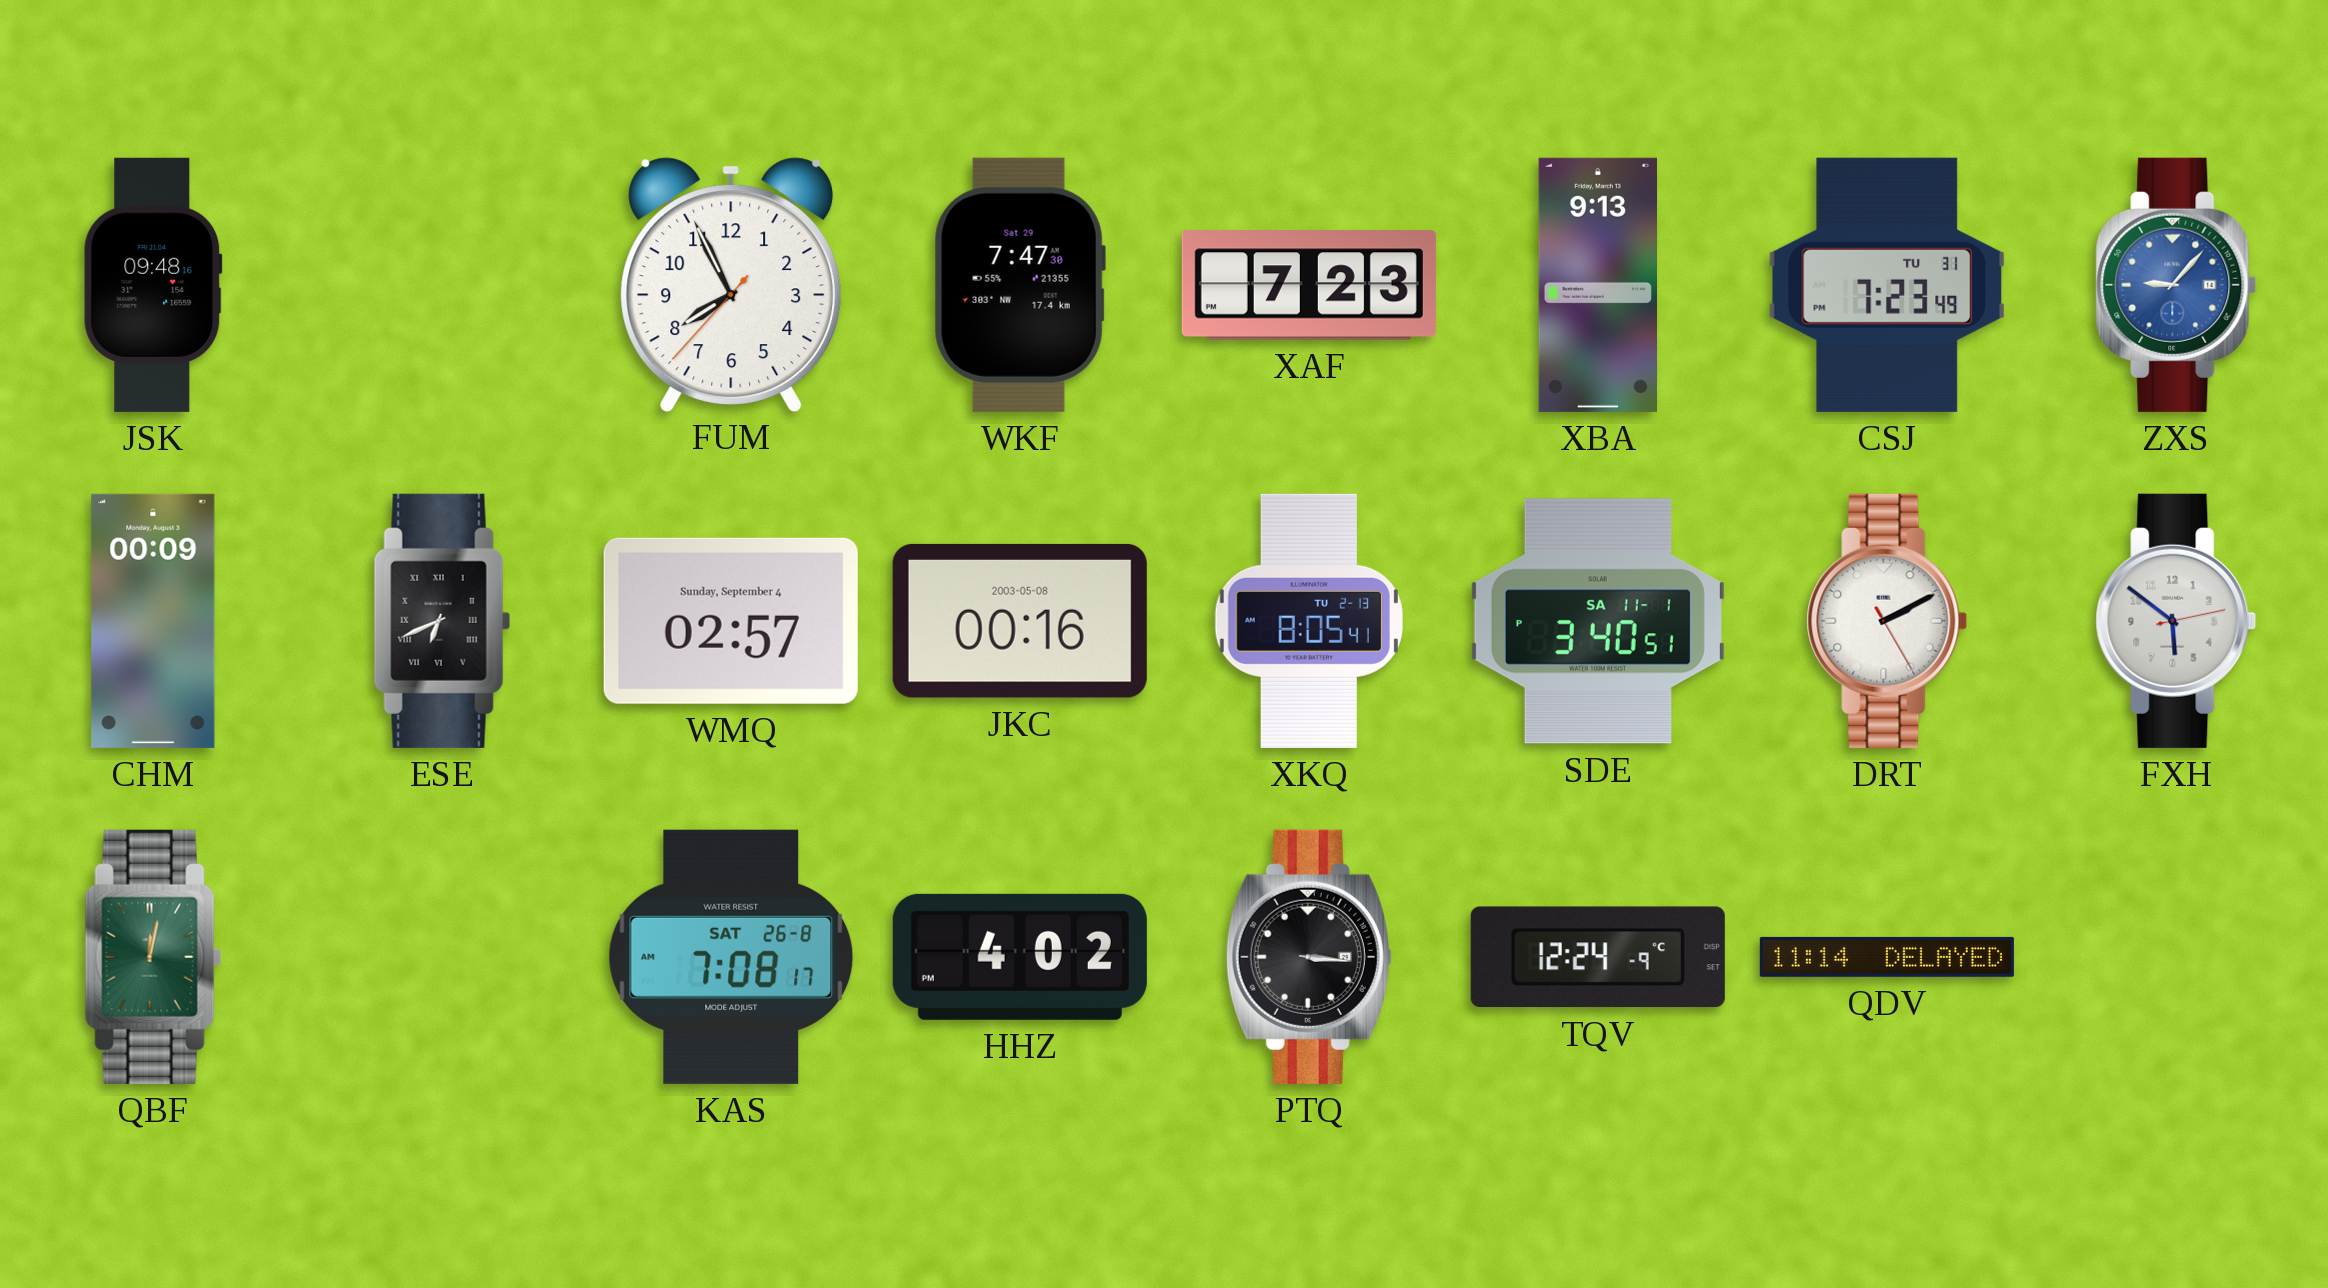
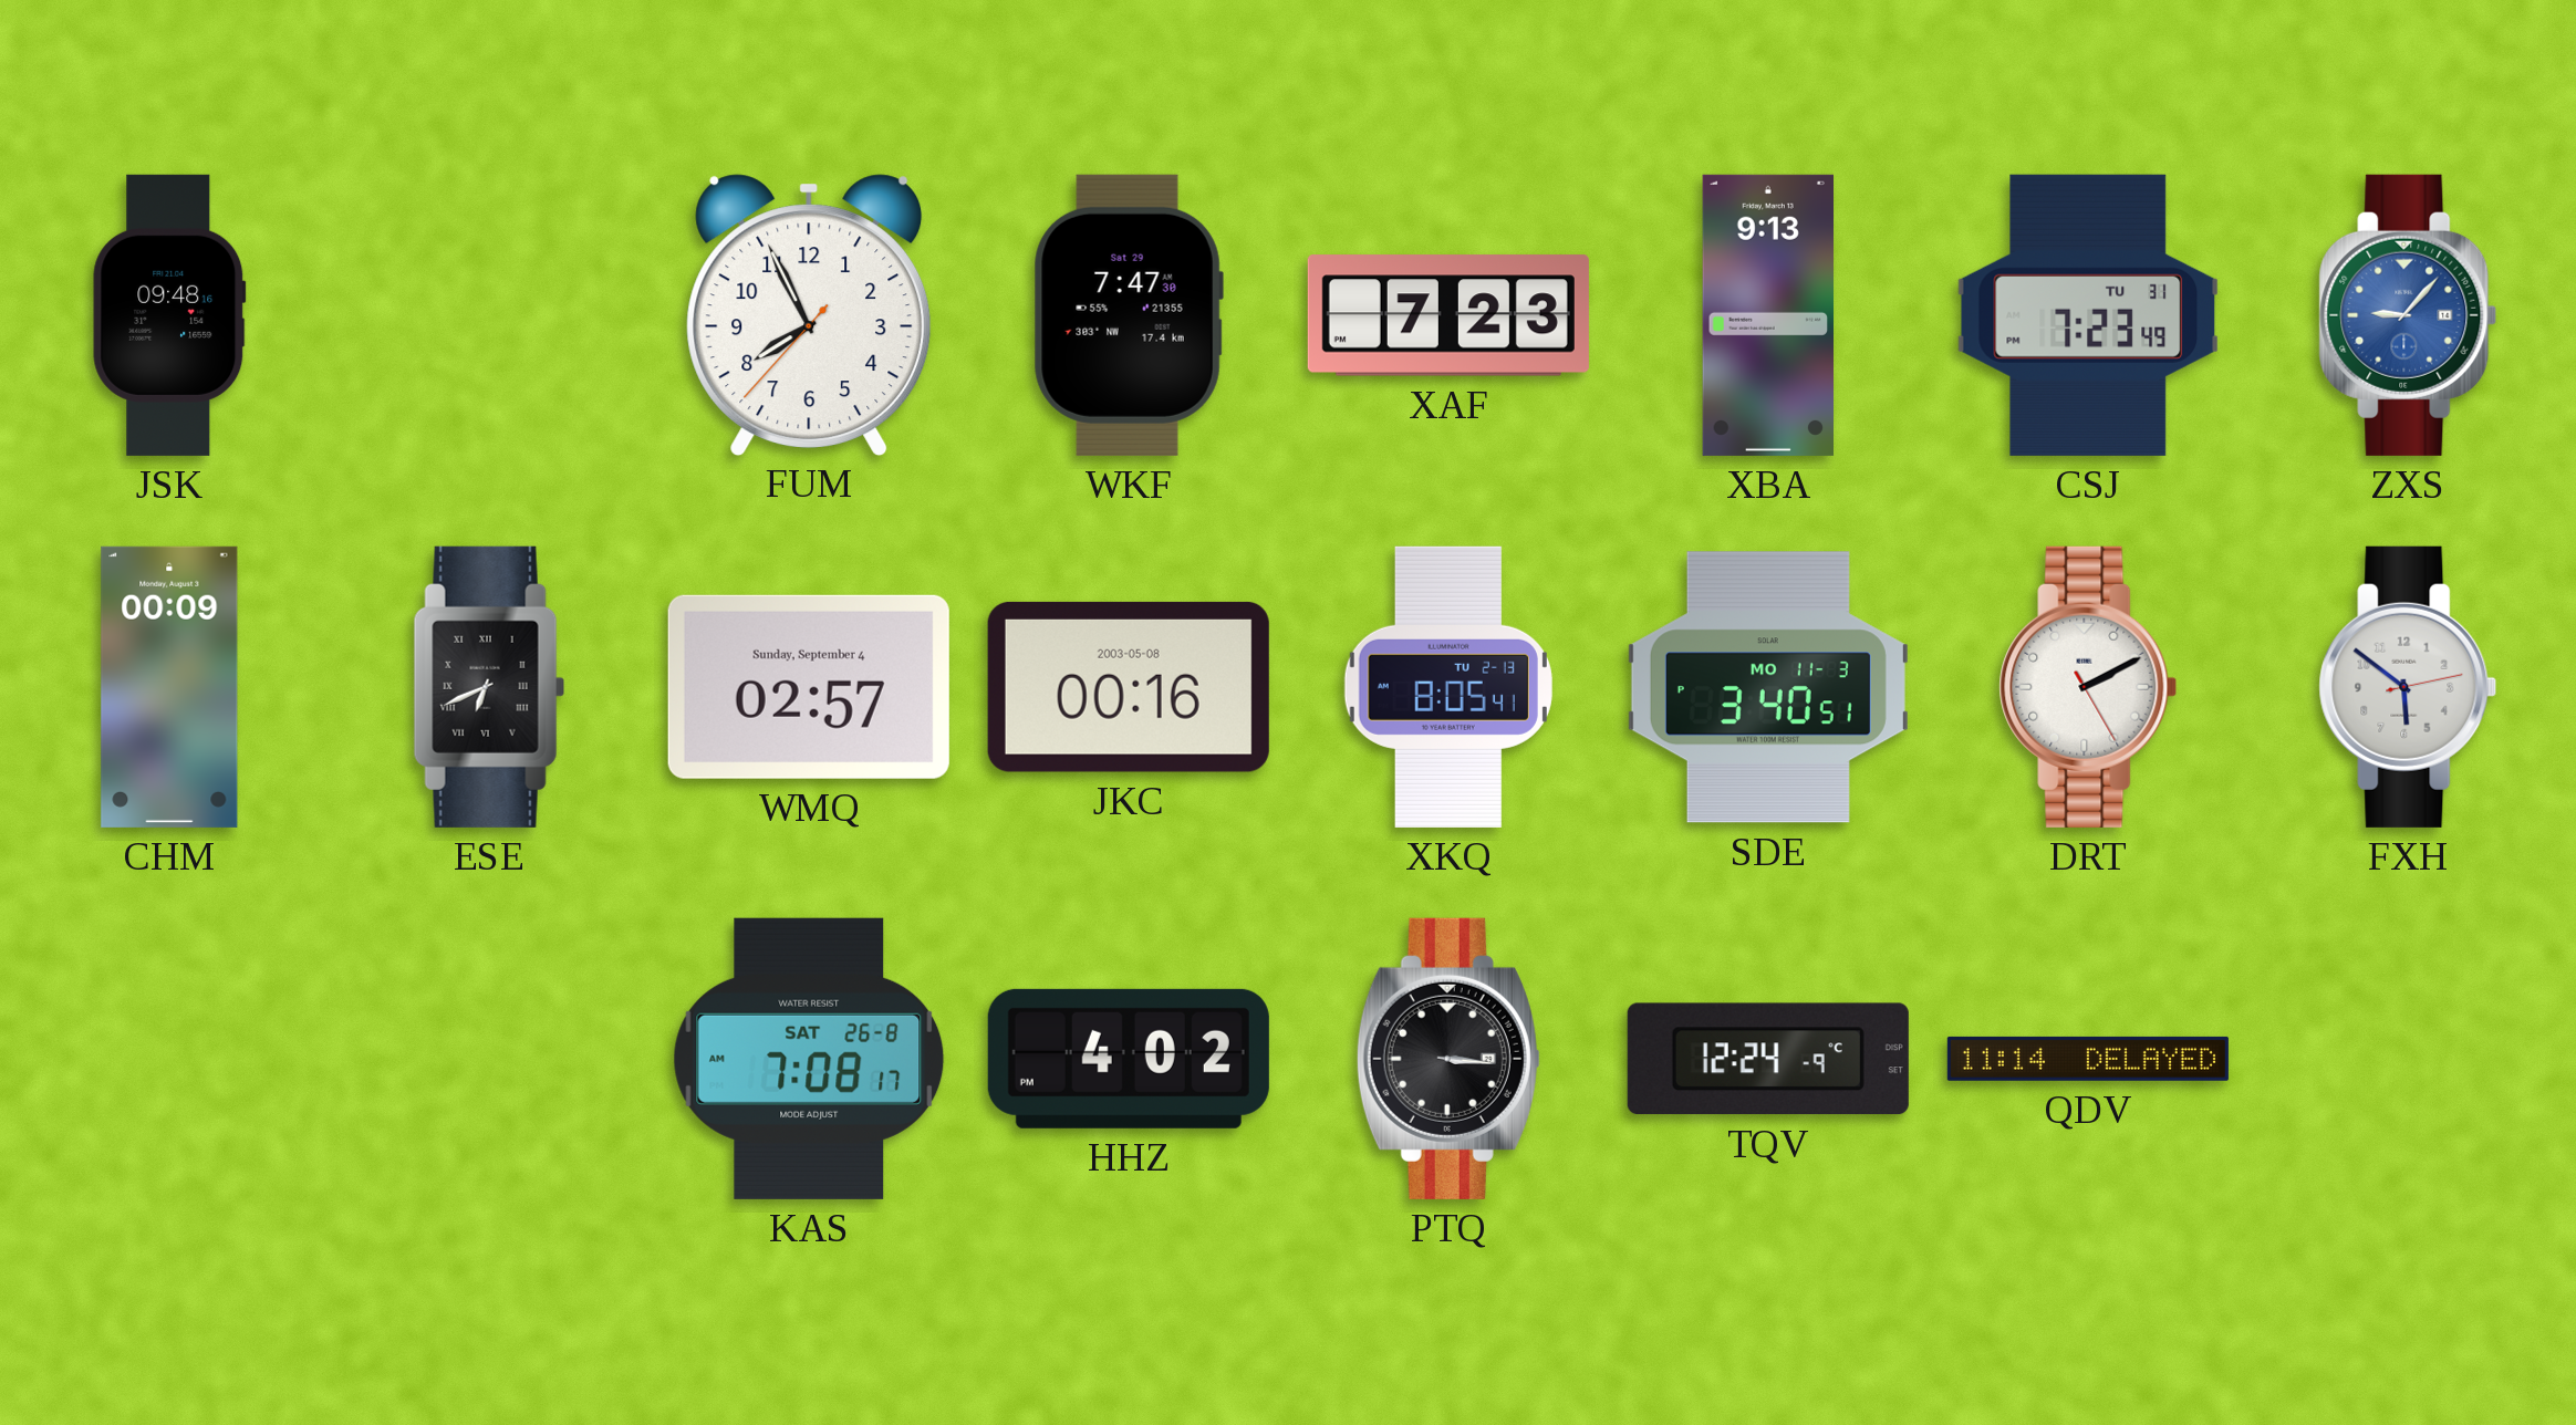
SDE date: SA 11-1 -> MO 11-3
QBF: 12:02 -> none
